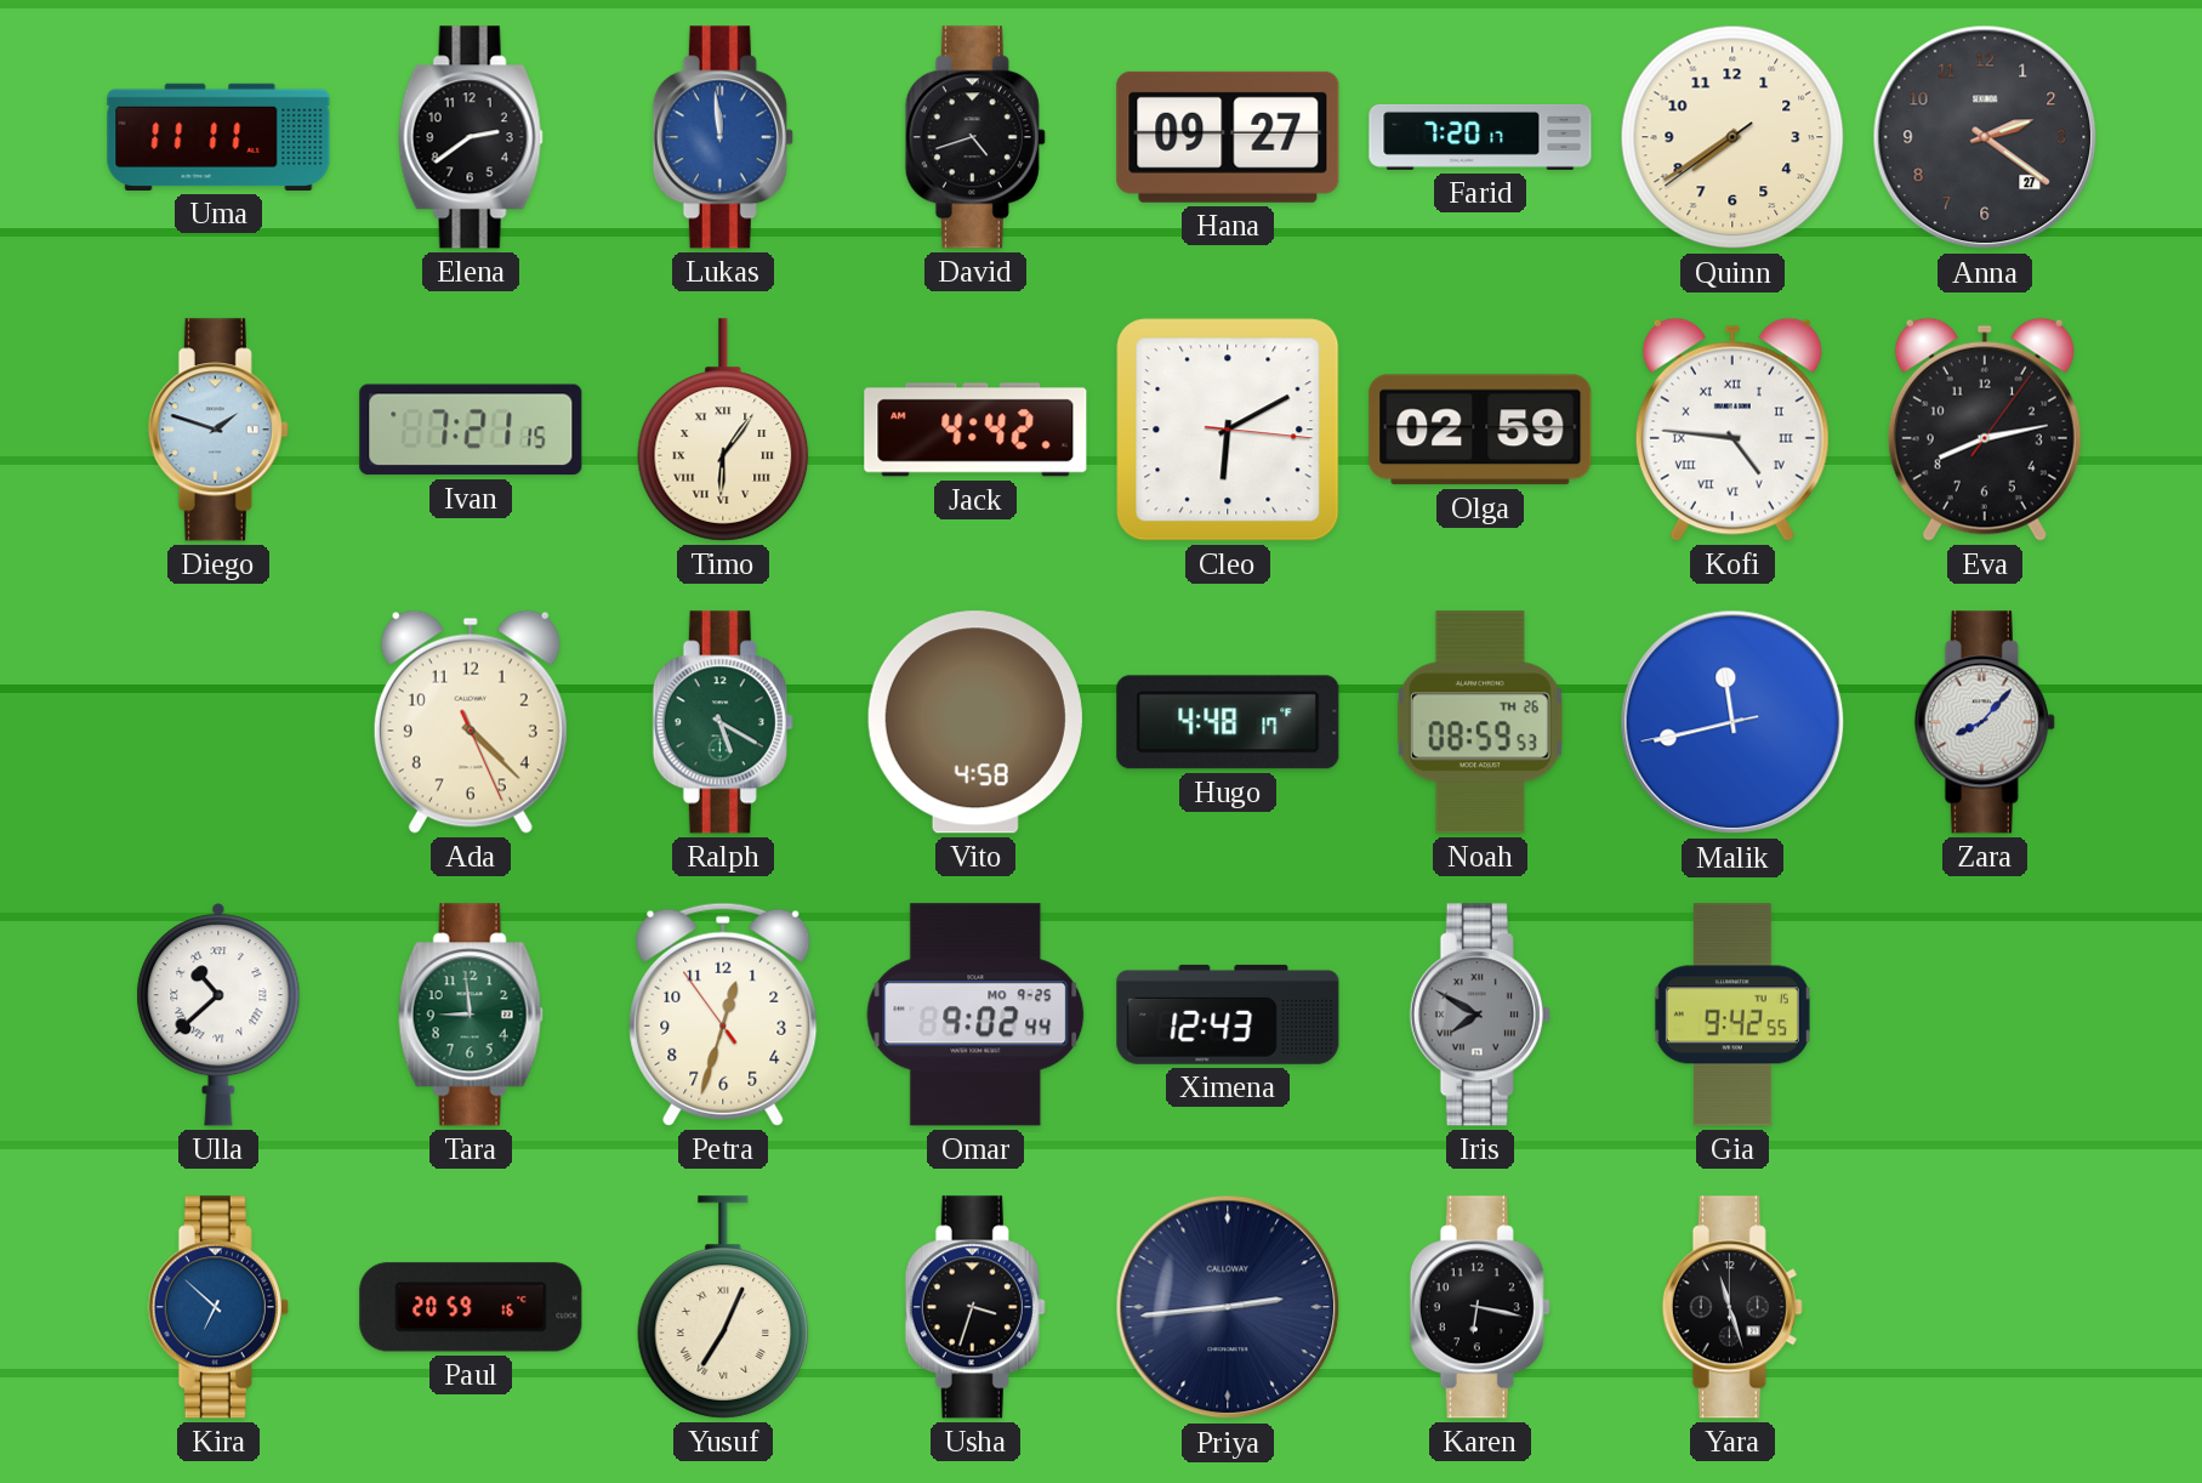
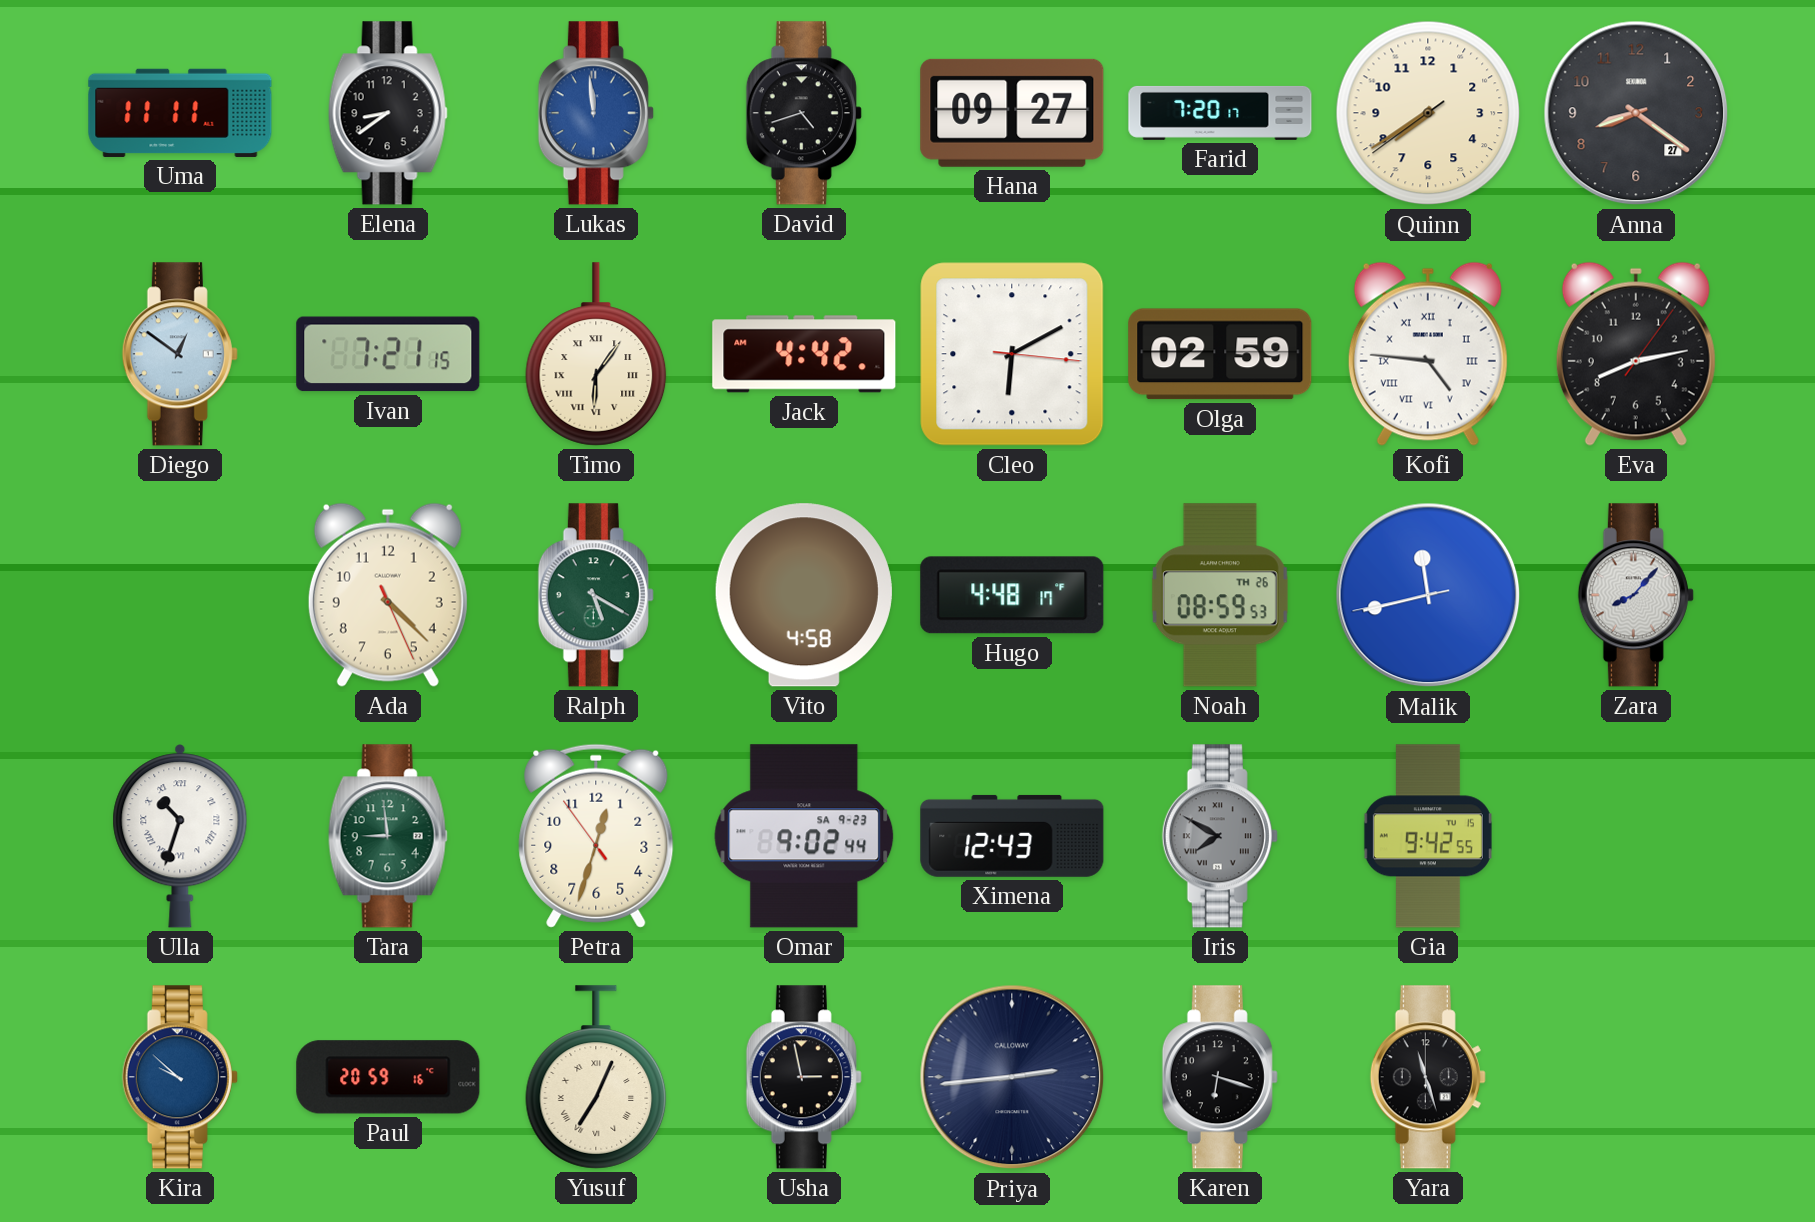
Elena: 2:39 -> 8:39
Anna: 2:21 -> 8:21
Diego: 1:48 -> 12:51
Ulla: 10:38 -> 10:33
Omar date: MO 9-25 -> SA 9-23
Kira: 6:52 -> 9:52
Usha: 3:33 -> 2:58
Karen: 6:17 -> 6:18
